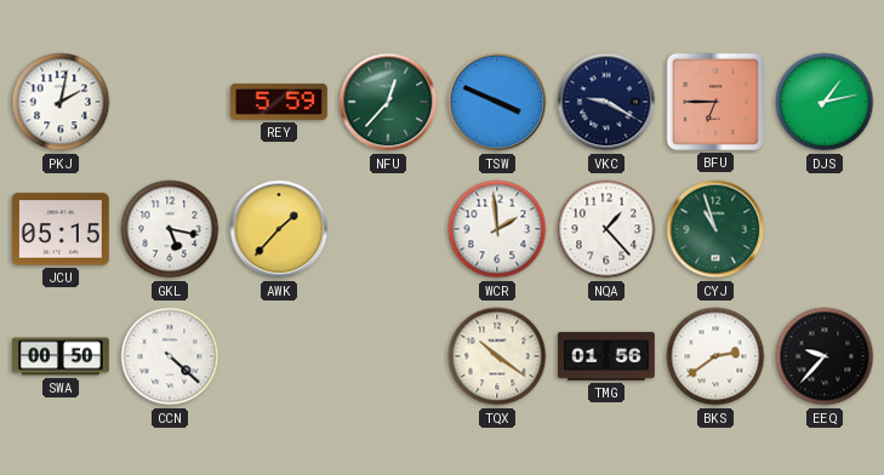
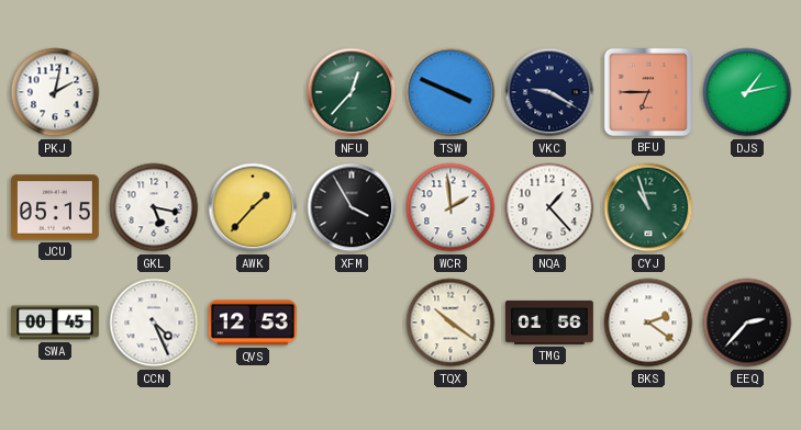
REY: 5:59 -> none
XFM: none -> 3:55
SWA: 00:50 -> 00:45
CCN: 4:22 -> 4:26
QVS: none -> 12:53
BKS: 2:39 -> 2:21
EEQ: 9:37 -> 2:37
